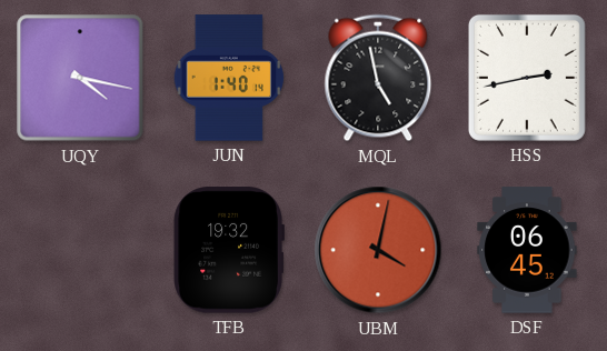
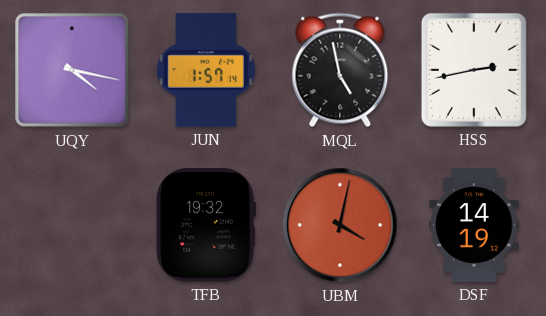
JUN: 1:40 -> 1:57
DSF: 06:45 -> 14:19
